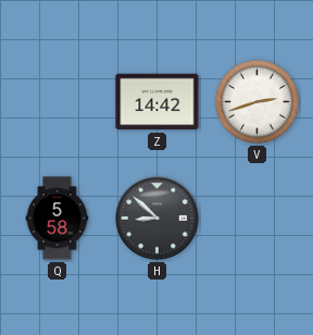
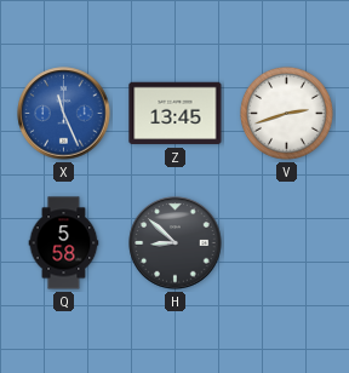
X: none -> 11:26
Z: 14:42 -> 13:45
